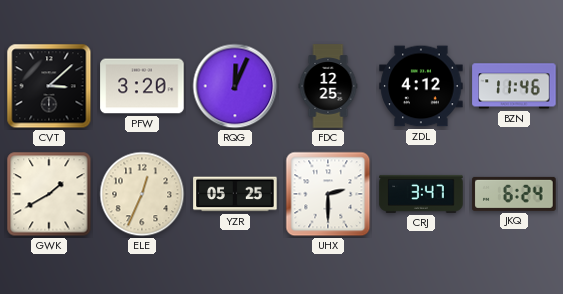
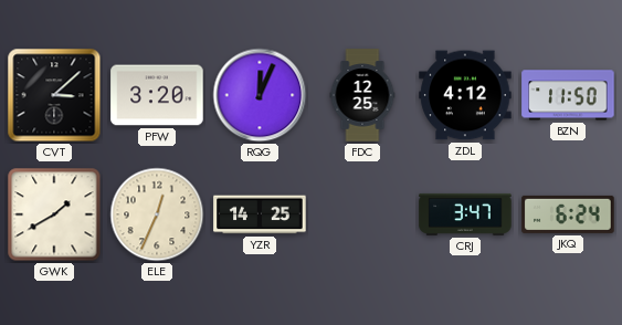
BZN: 11:46 -> 11:50
YZR: 05:25 -> 14:25
UHX: 2:30 -> none
